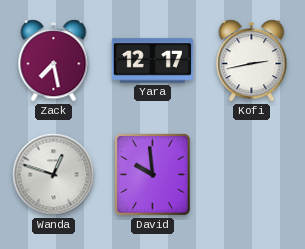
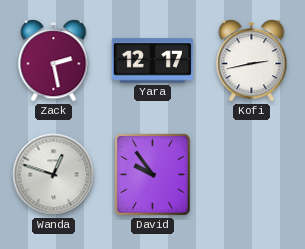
Zack: 7:28 -> 2:28
David: 9:59 -> 9:54
